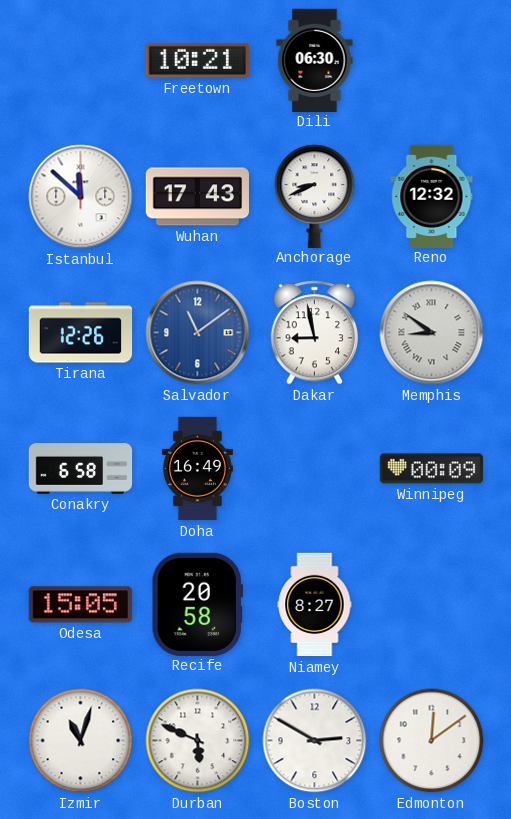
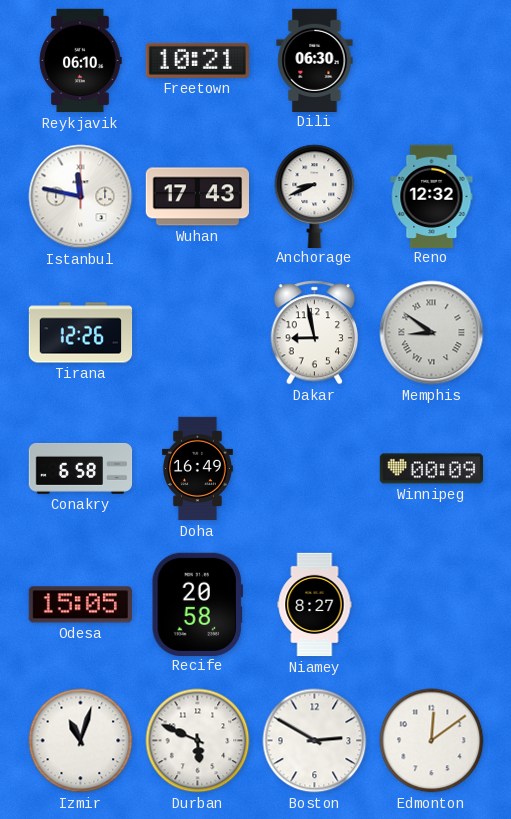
Reykjavik: none -> 06:10
Istanbul: 11:52 -> 11:47
Salvador: 11:09 -> none
